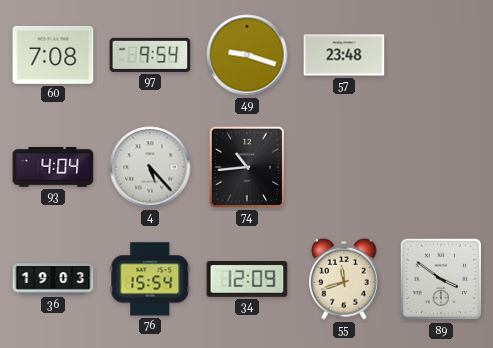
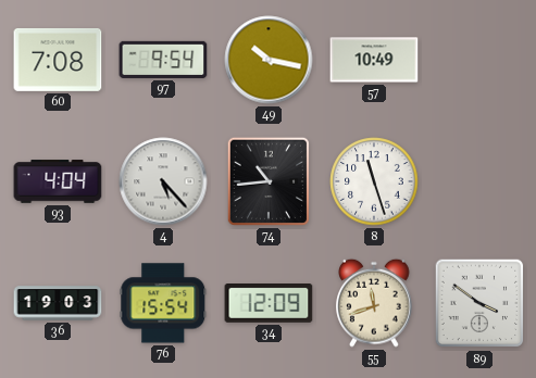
49: 9:18 -> 10:17
57: 23:48 -> 10:49
8: none -> 11:27
